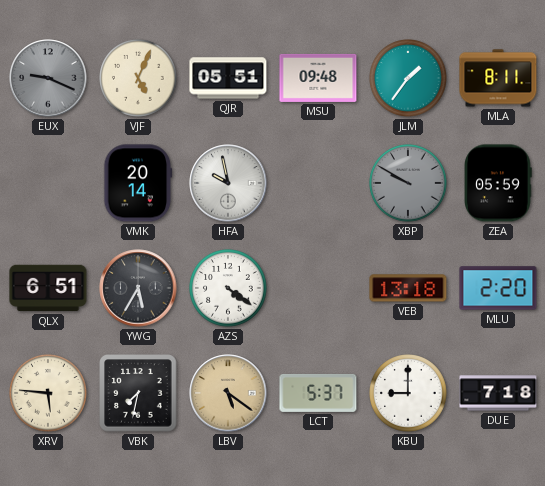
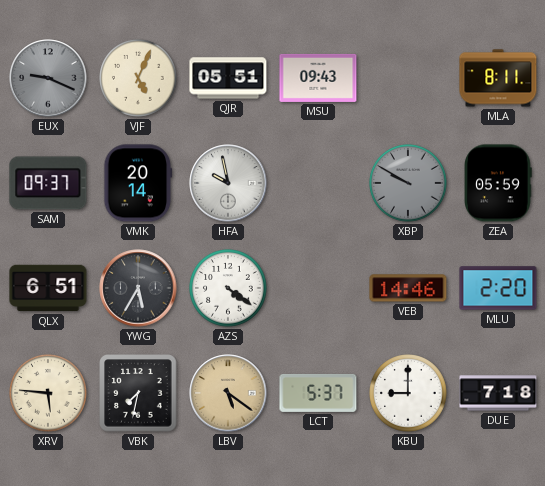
MSU: 09:48 -> 09:43
JLM: 1:36 -> none
SAM: none -> 09:37
VEB: 13:18 -> 14:46
